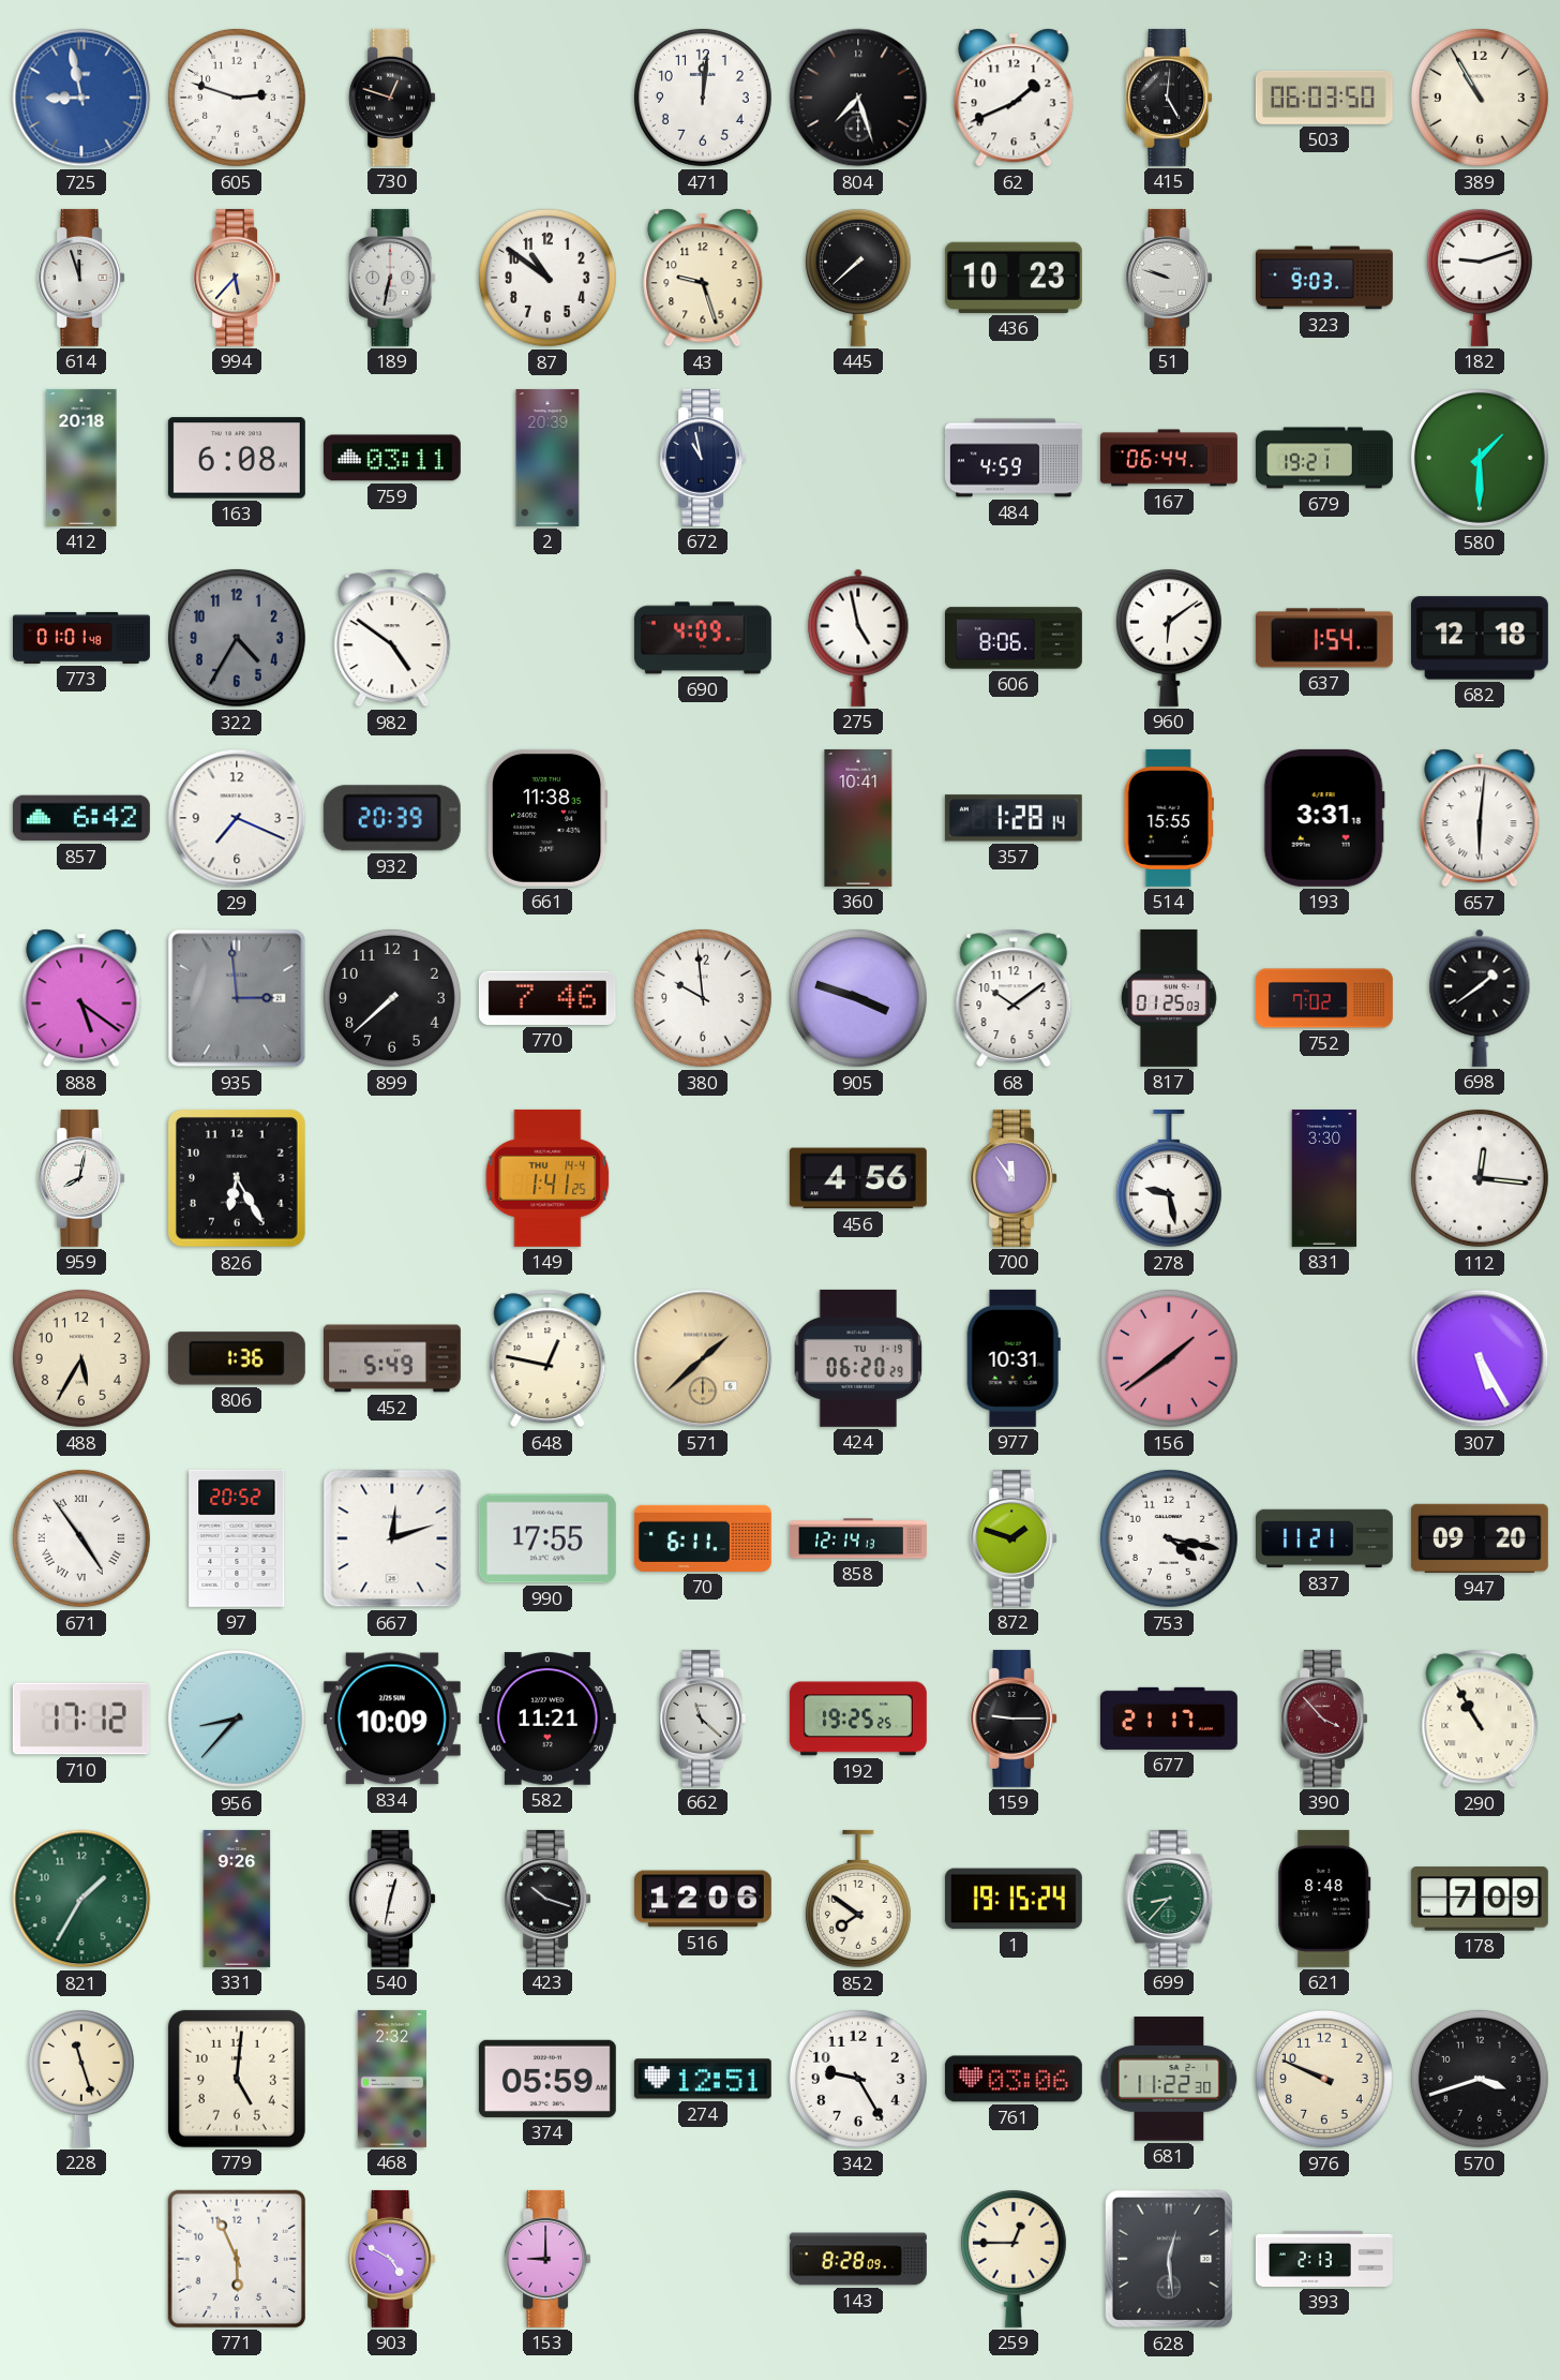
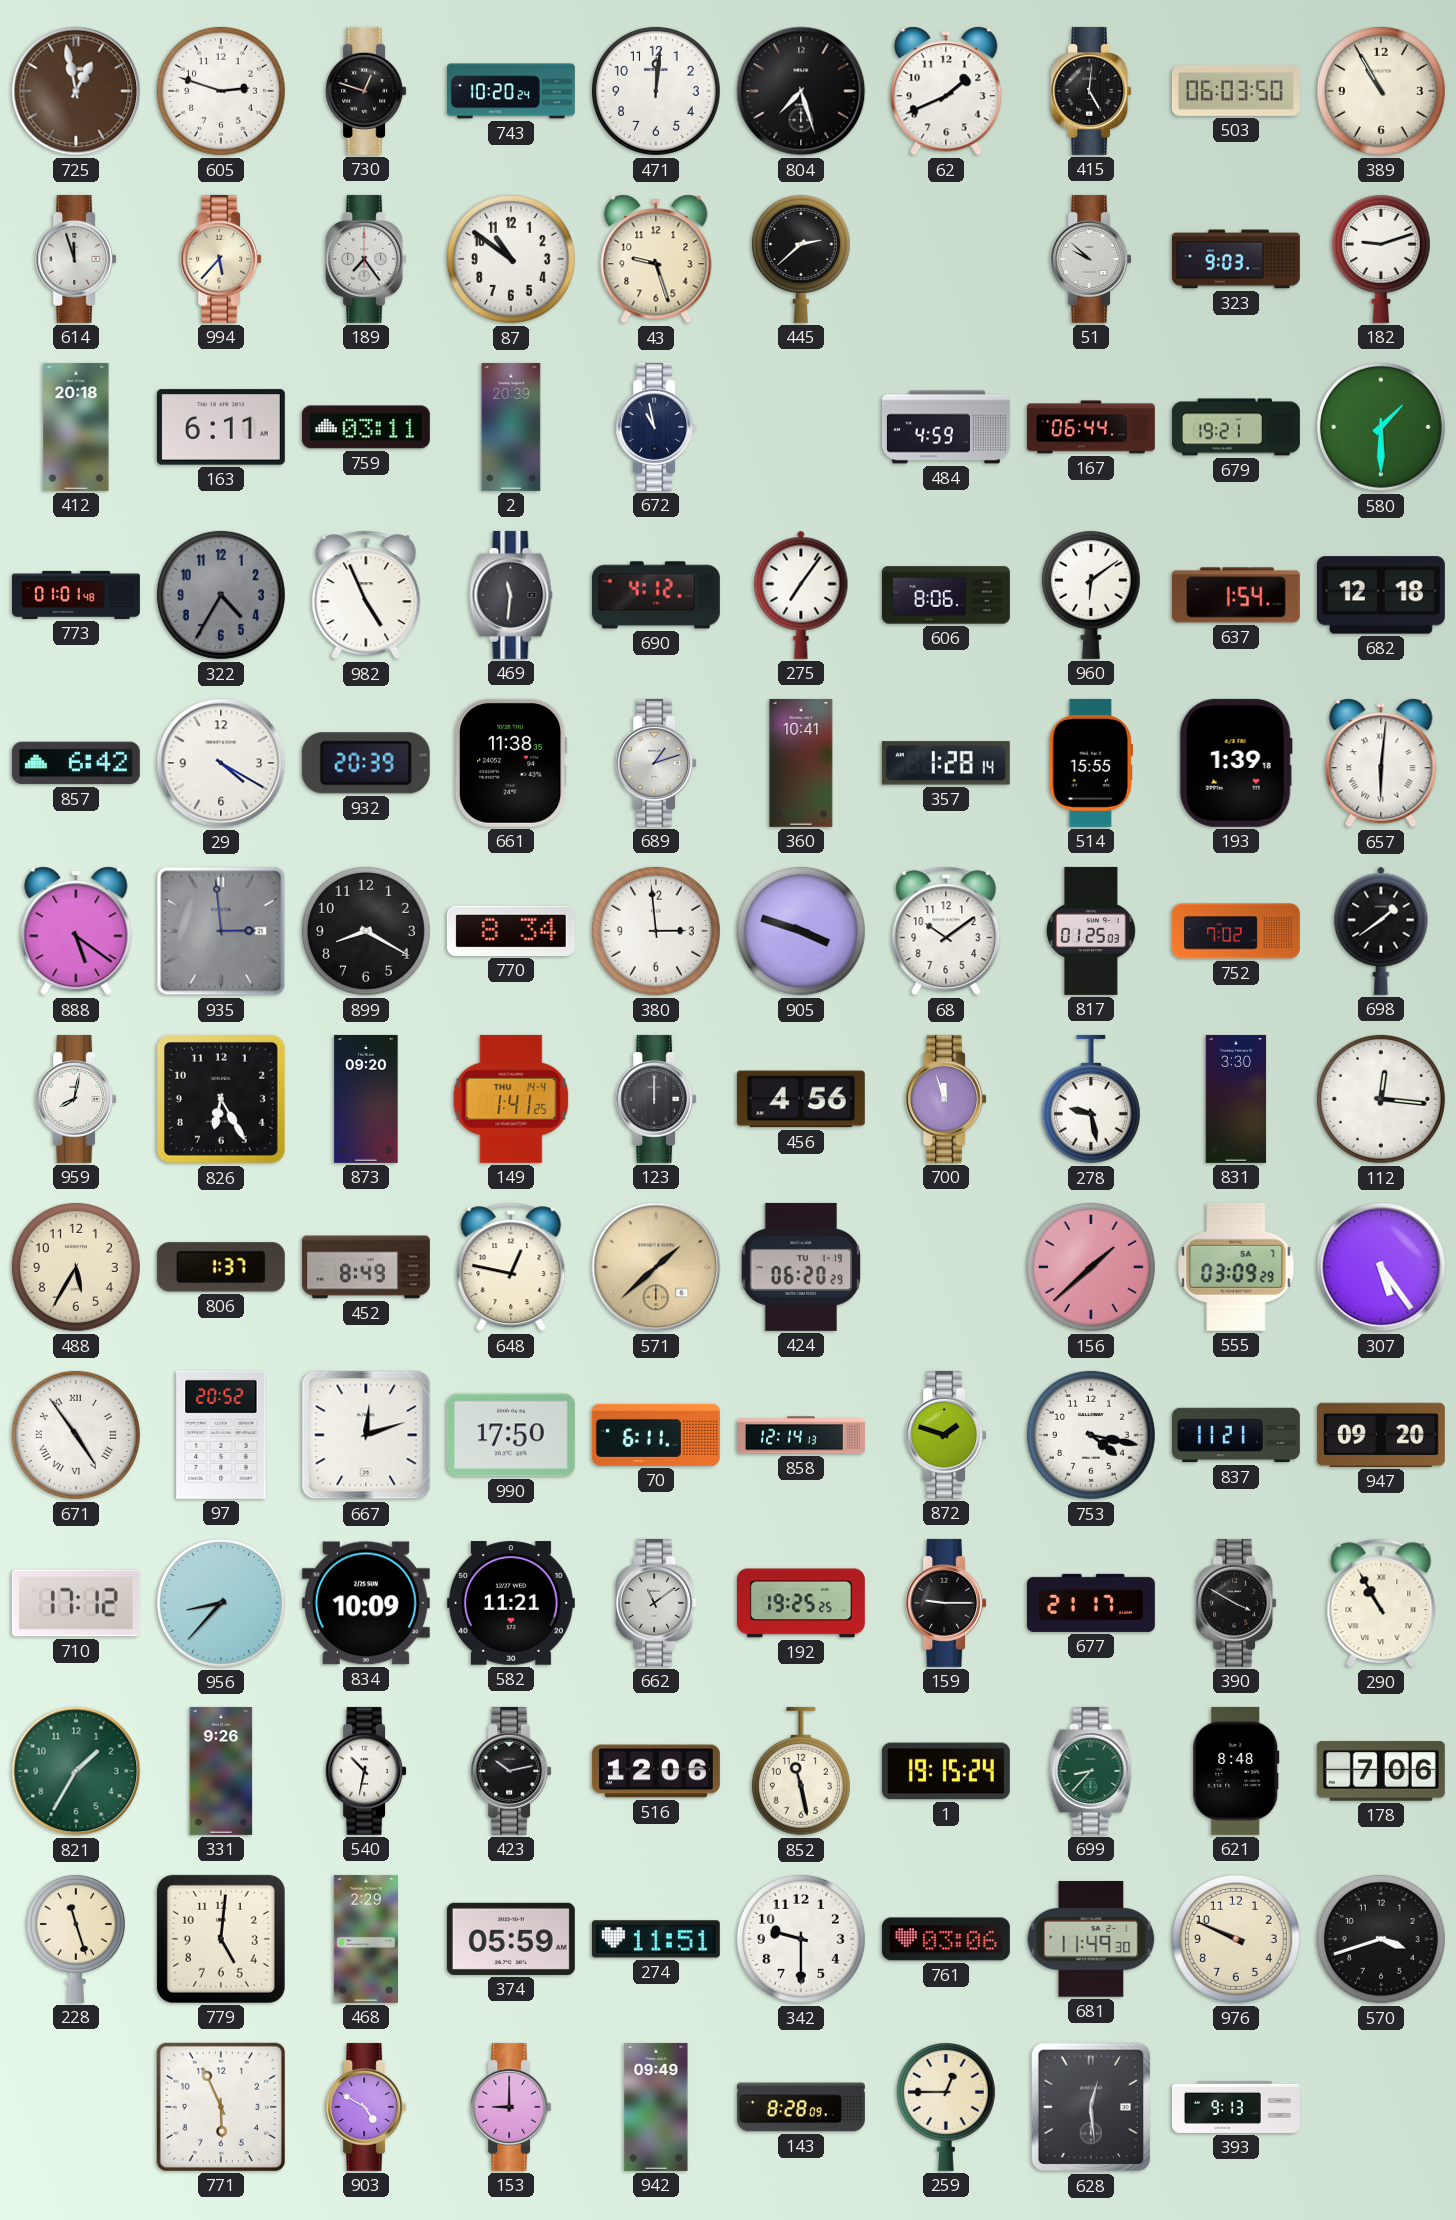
725: 8:58 -> 12:58
725 dial: blue -> brown
743: none -> 10:20
189: 6:32 -> 7:24
445: 7:38 -> 2:38
436: 10:23 -> none
51: 9:48 -> 9:52
163: 6:08 -> 6:11
982: 4:51 -> 4:56
469: none -> 11:31
690: 4:09 -> 4:12
275: 4:58 -> 7:06
29: 7:19 -> 4:20
689: none -> 1:12
193: 3:31 -> 1:39
899: 7:38 -> 8:20
770: 7:46 -> 8:34
380: 9:59 -> 2:59
873: none -> 09:20
123: none -> 12:00
700: 11:54 -> 11:57
806: 1:36 -> 1:37
452: 5:49 -> 8:49
977: 10:31 -> none
156: 1:39 -> 1:38
555: none -> 03:09
307: 5:25 -> 5:24
990: 17:55 -> 17:50
662: 11:22 -> 11:09
390: 3:53 -> 3:50
390 dial: burgundy -> black
540: 12:32 -> 10:32
423: 10:18 -> 10:13
852: 7:51 -> 11:28
178: 7:09 -> 7:06
468: 2:32 -> 2:29
274: 12:51 -> 11:51
342: 9:25 -> 9:30
681: 11:22 -> 11:49
942: none -> 09:49
393: 2:13 -> 9:13
